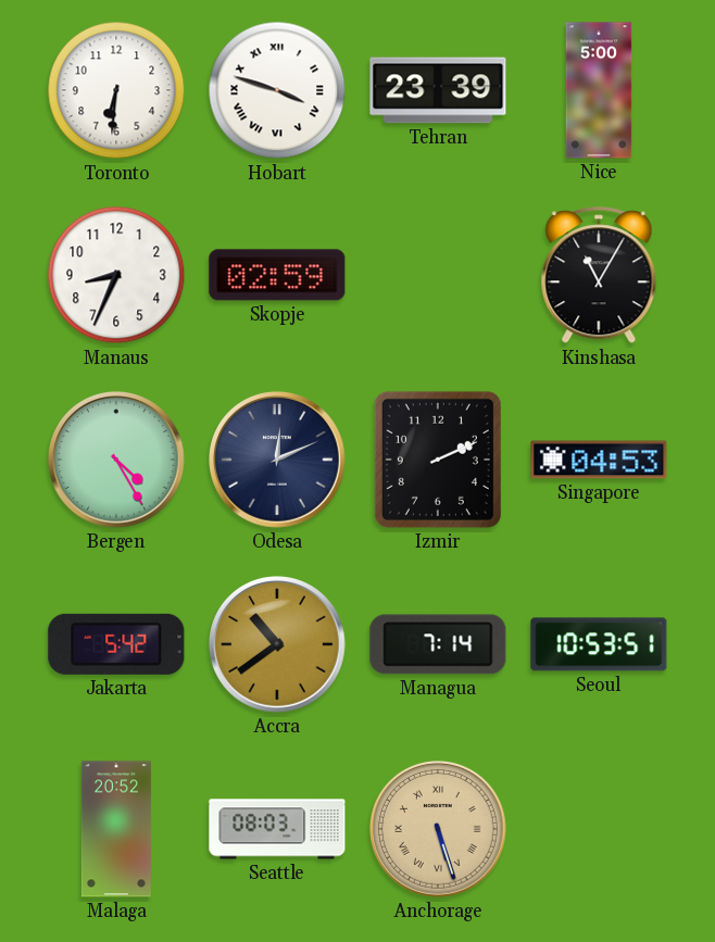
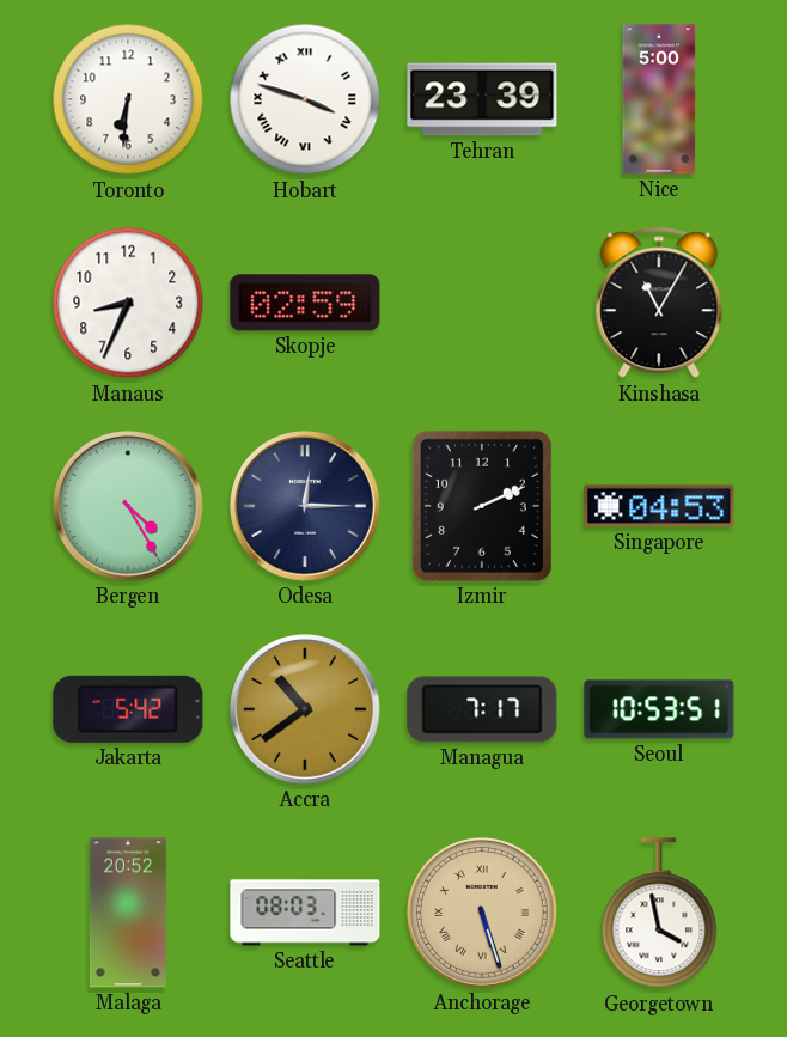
Odesa: 12:11 -> 12:15
Managua: 7:14 -> 7:17
Georgetown: none -> 3:58
